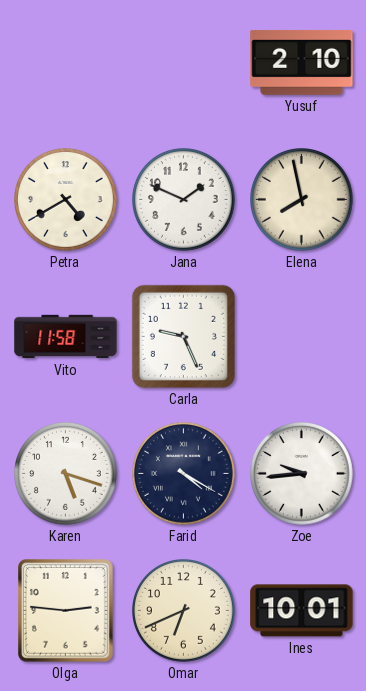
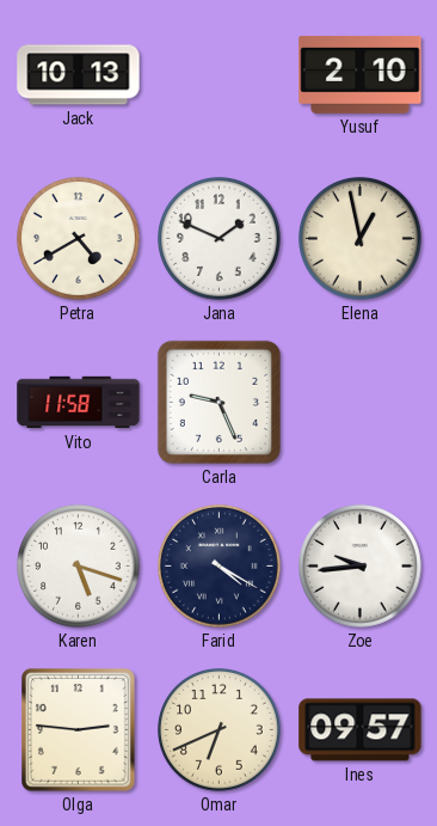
Jack: none -> 10:13
Elena: 7:58 -> 12:58
Ines: 10:01 -> 09:57
